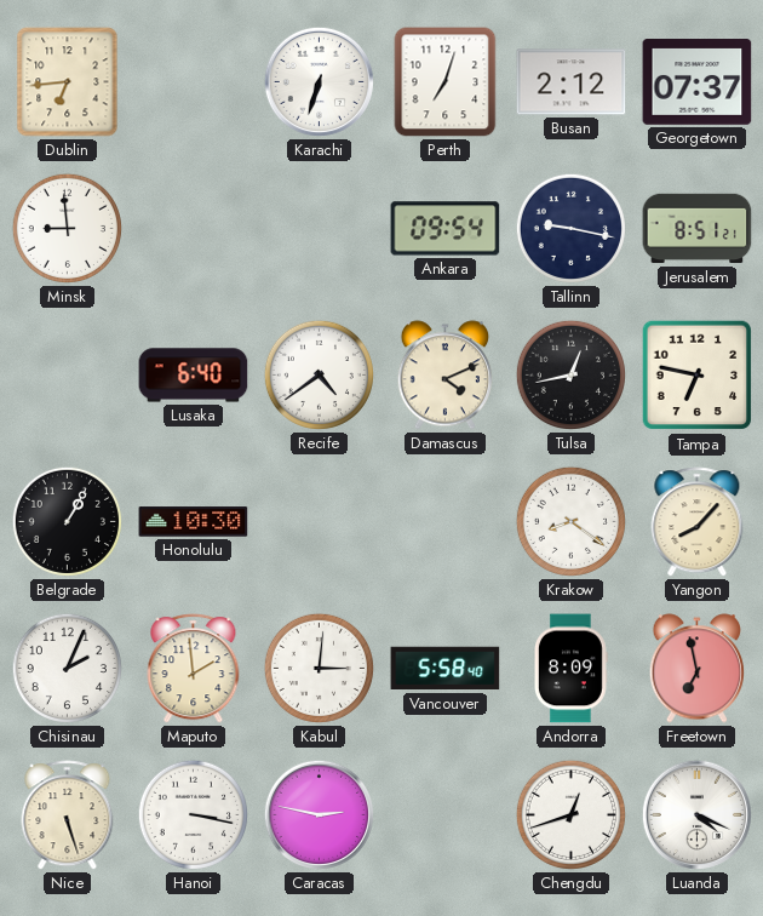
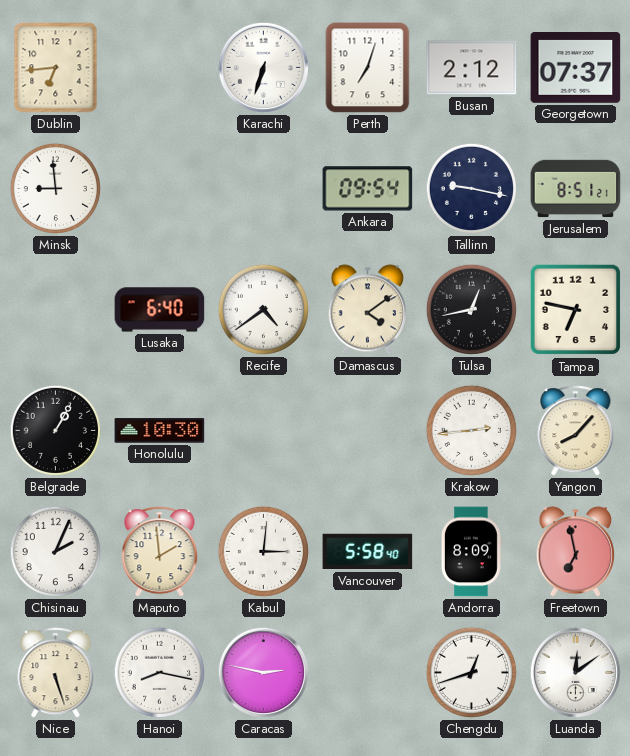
Damascus: 4:11 -> 4:09
Krakow: 8:21 -> 2:44
Hanoi: 3:17 -> 8:17
Luanda: 4:19 -> 12:09
